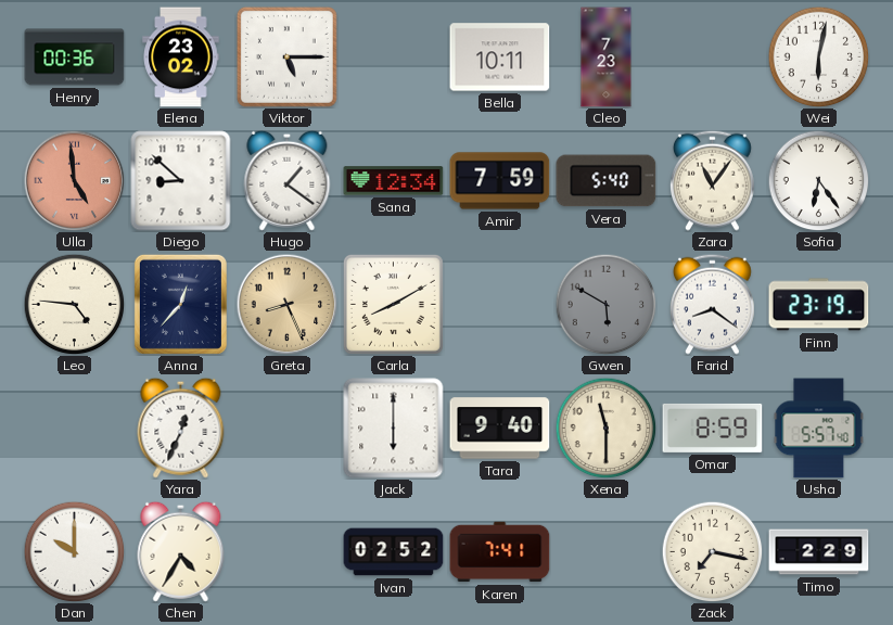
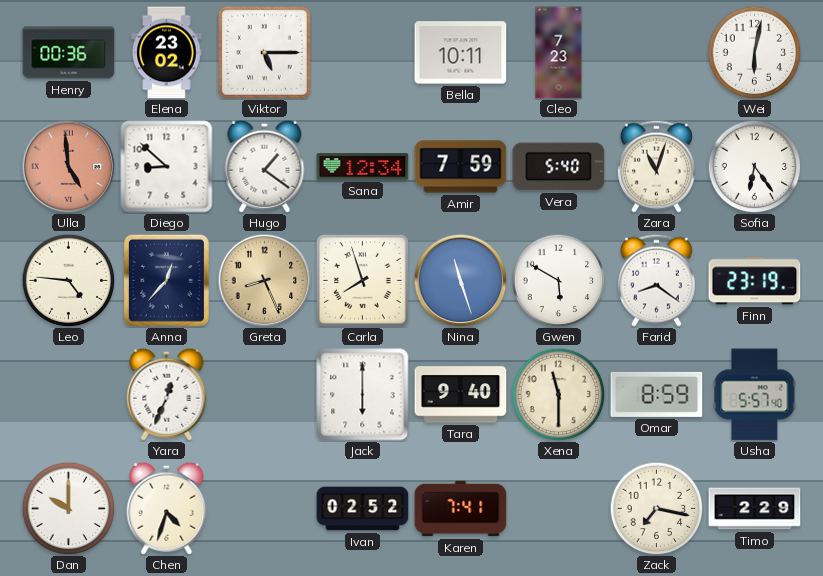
Zara: 11:06 -> 11:03
Carla: 8:10 -> 7:57
Nina: none -> 11:27
Gwen dial: grey -> white
Chen: 4:35 -> 4:33
